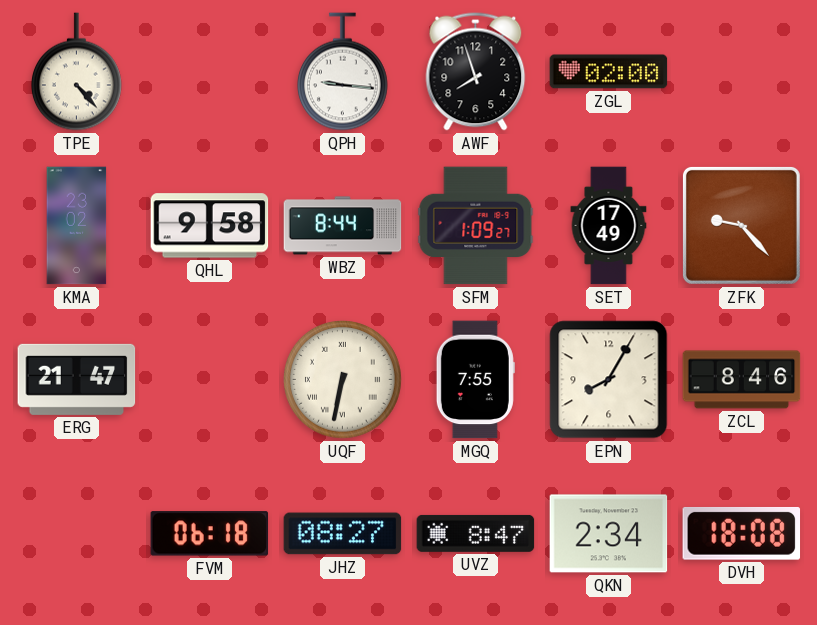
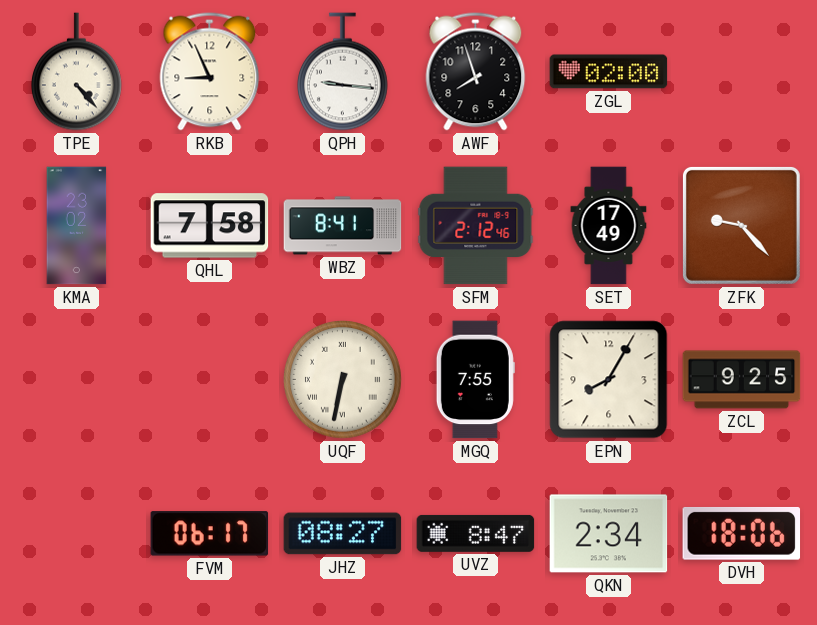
RKB: none -> 8:56
QHL: 9:58 -> 7:58
WBZ: 8:44 -> 8:41
SFM: 1:09 -> 2:12
ERG: 21:47 -> none
ZCL: 8:46 -> 9:25
FVM: 06:18 -> 06:17
DVH: 18:08 -> 18:06
